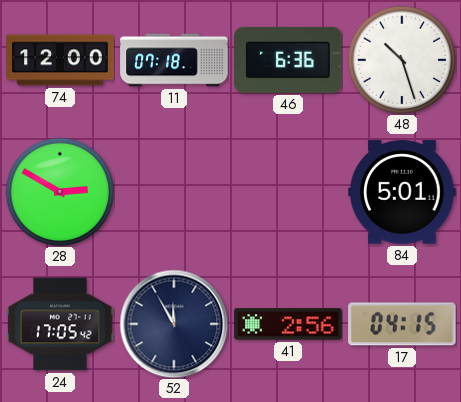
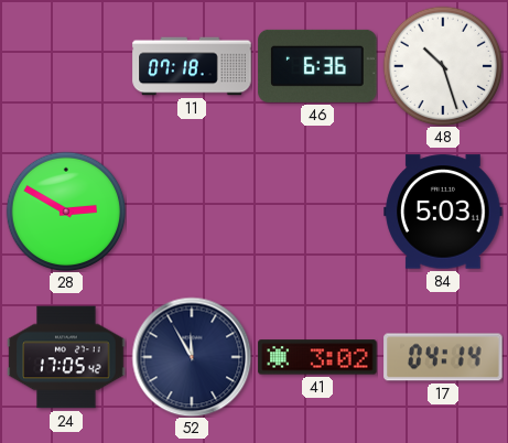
74: 12:00 -> none
84: 5:01 -> 5:03
41: 2:56 -> 3:02
17: 04:15 -> 04:14
